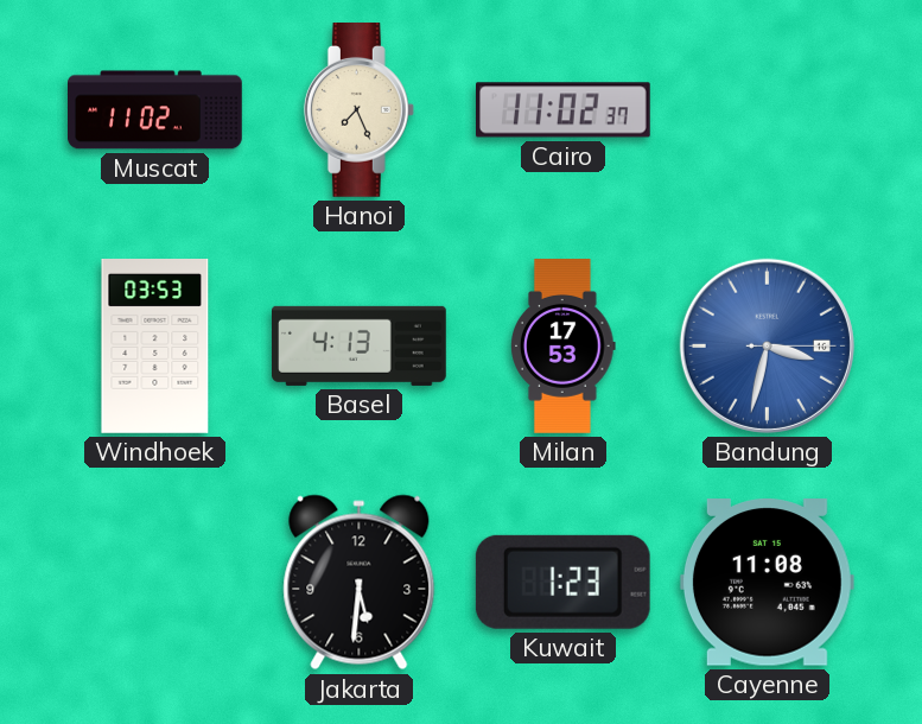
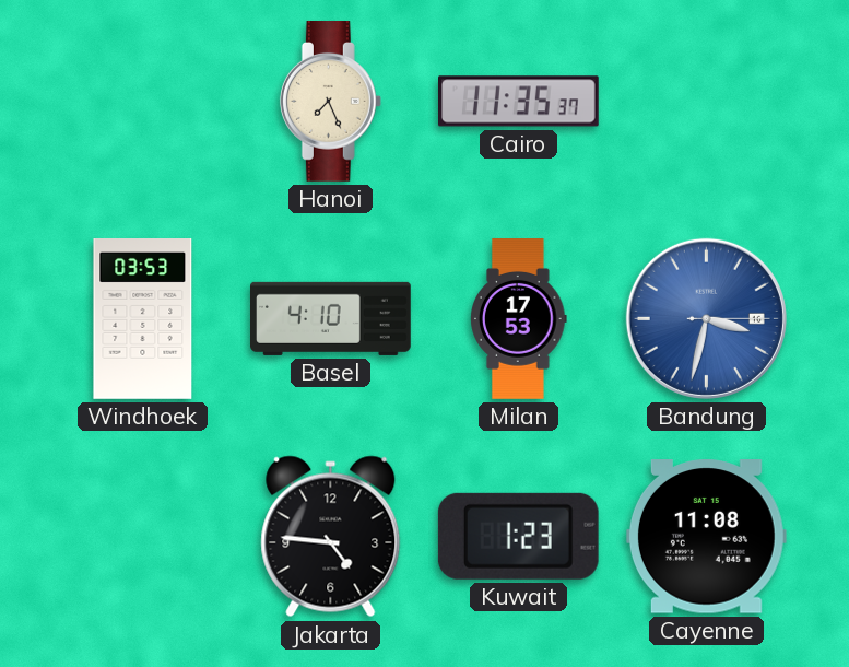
Muscat: 11:02 -> none
Cairo: 11:02 -> 11:35
Basel: 4:13 -> 4:10
Jakarta: 5:31 -> 4:46
